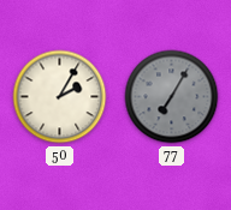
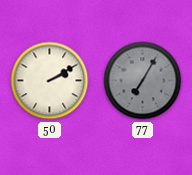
50: 2:05 -> 2:10
